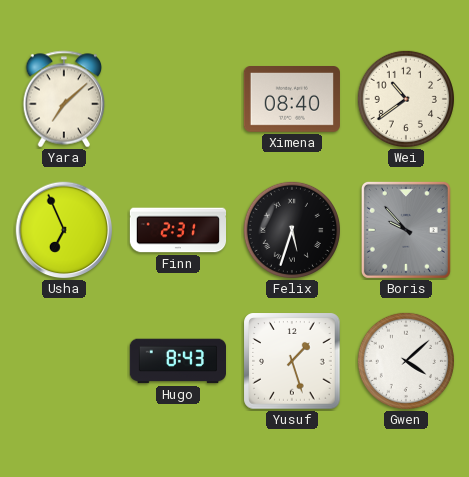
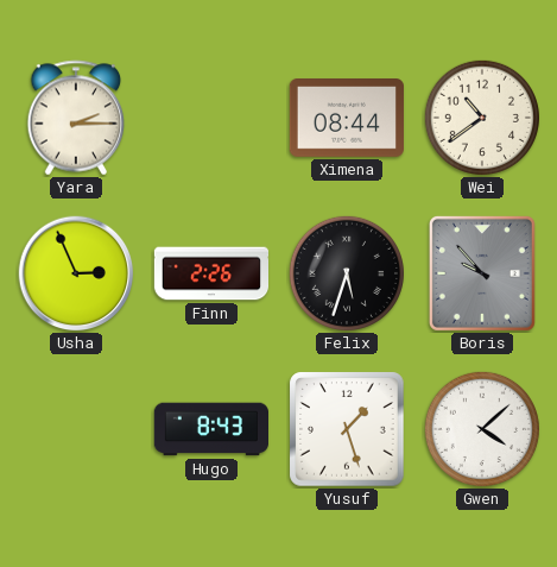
Yara: 7:08 -> 2:15
Ximena: 08:40 -> 08:44
Usha: 6:56 -> 2:56
Finn: 2:31 -> 2:26
